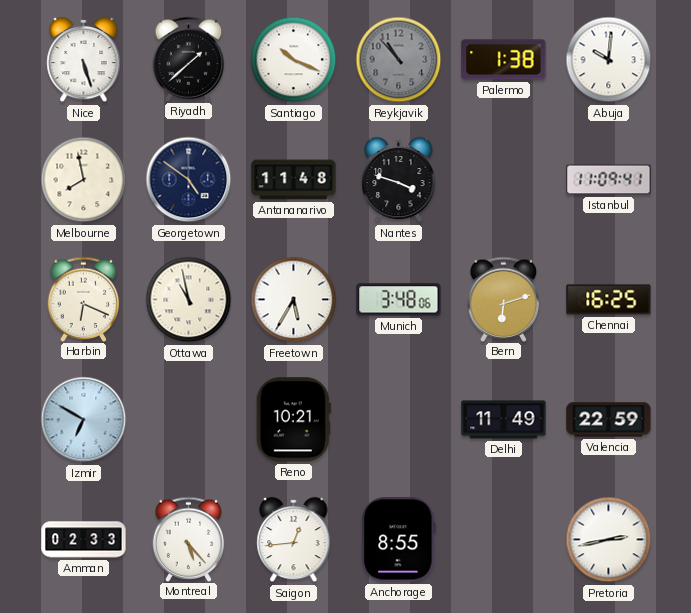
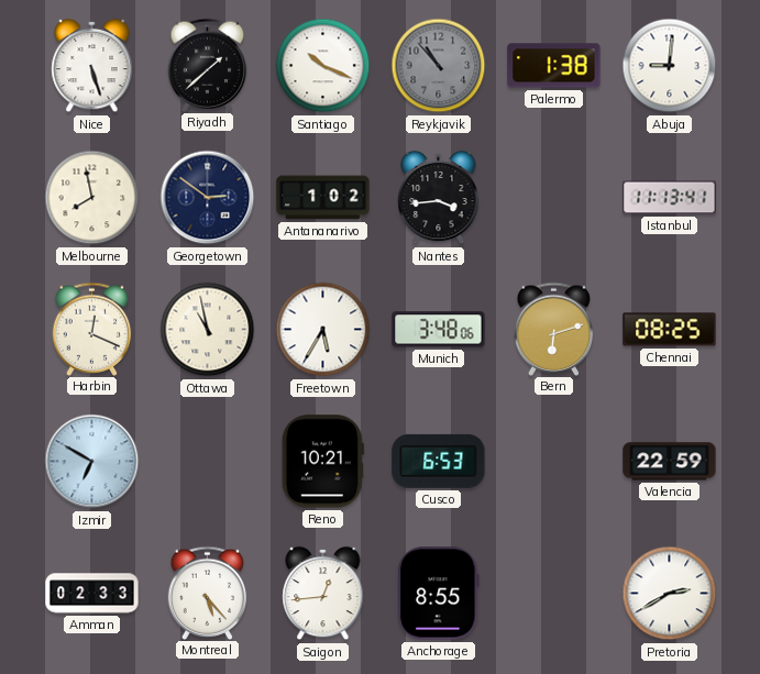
Abuja: 10:01 -> 9:01
Georgetown: 4:51 -> 2:51
Antananarivo: 11:48 -> 1:02
Nantes: 3:48 -> 3:44
Istanbul: 11:09 -> 11:13
Harbin: 6:19 -> 12:19
Chennai: 16:25 -> 08:25
Cusco: none -> 6:53
Delhi: 11:49 -> none
Pretoria: 2:43 -> 2:40
